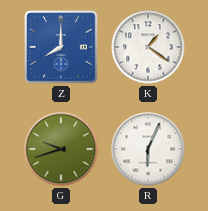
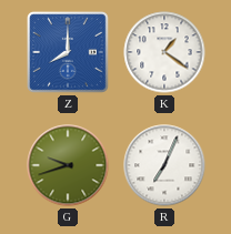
R: 6:04 -> 7:04
